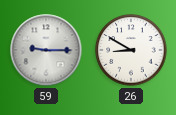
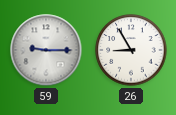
26: 8:50 -> 8:55
